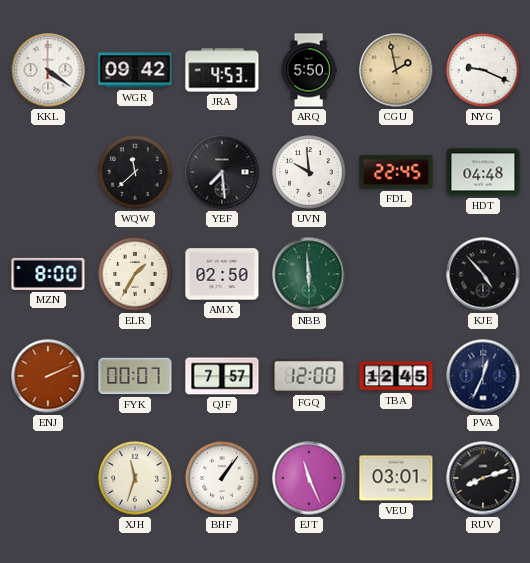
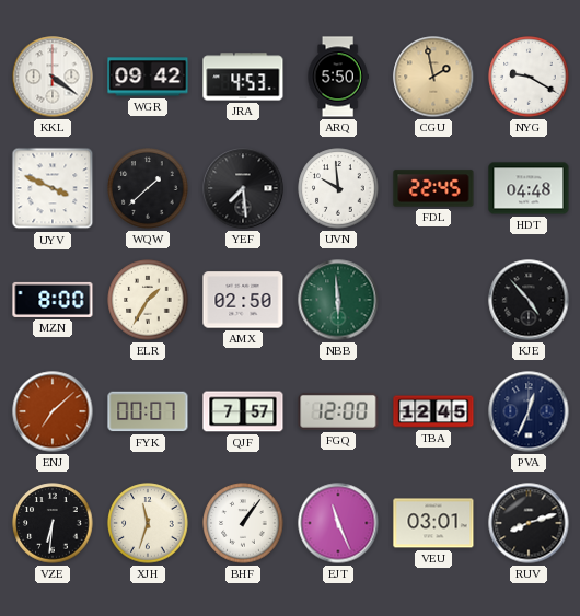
NYG: 9:19 -> 9:20
UYV: none -> 3:49
WQW: 11:38 -> 1:38
ENJ: 2:11 -> 7:08
VZE: none -> 6:31
